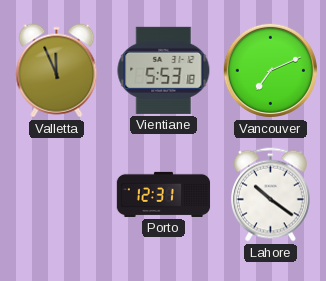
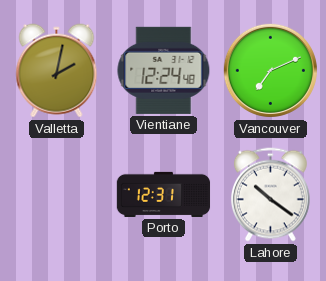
Valletta: 11:56 -> 2:02
Vientiane: 5:53 -> 12:24
